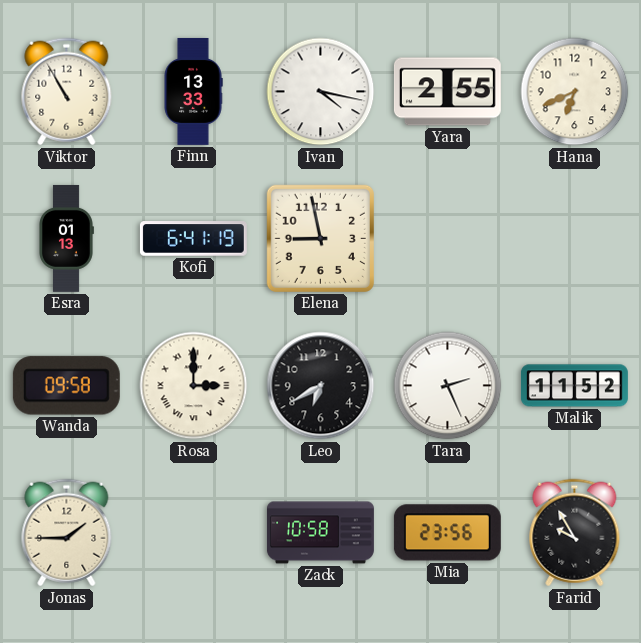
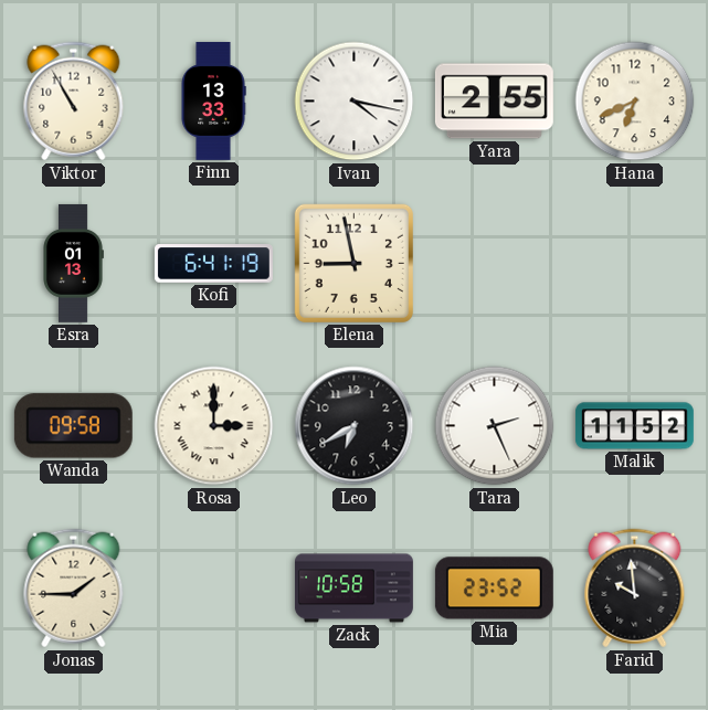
Mia: 23:56 -> 23:52
Farid: 9:55 -> 9:59
